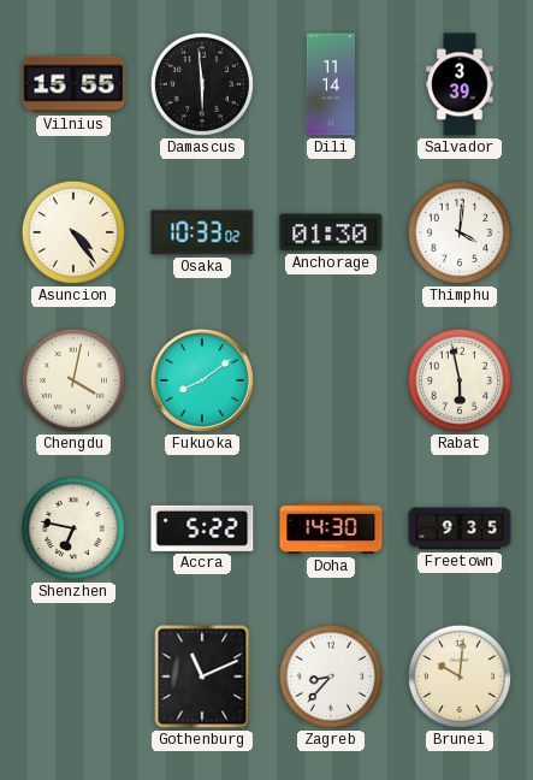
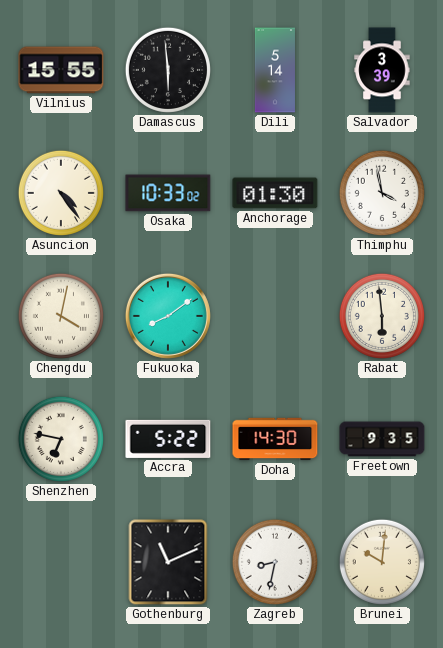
Dili: 11:14 -> 5:14
Thimphu: 4:01 -> 3:58
Rabat: 5:58 -> 5:59
Zagreb: 8:37 -> 8:32
